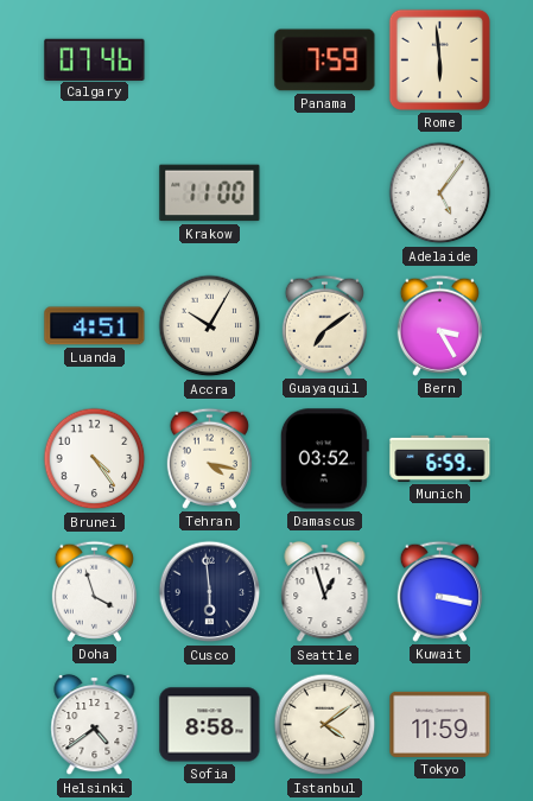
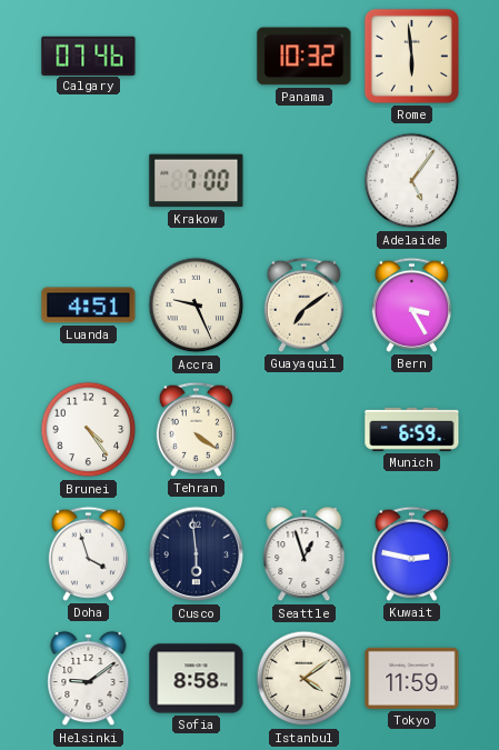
Panama: 7:59 -> 10:32
Krakow: 11:00 -> 7:00
Accra: 10:05 -> 9:26
Tehran: 4:17 -> 4:21
Damascus: 03:52 -> none
Kuwait: 3:17 -> 2:47
Helsinki: 4:39 -> 9:09
